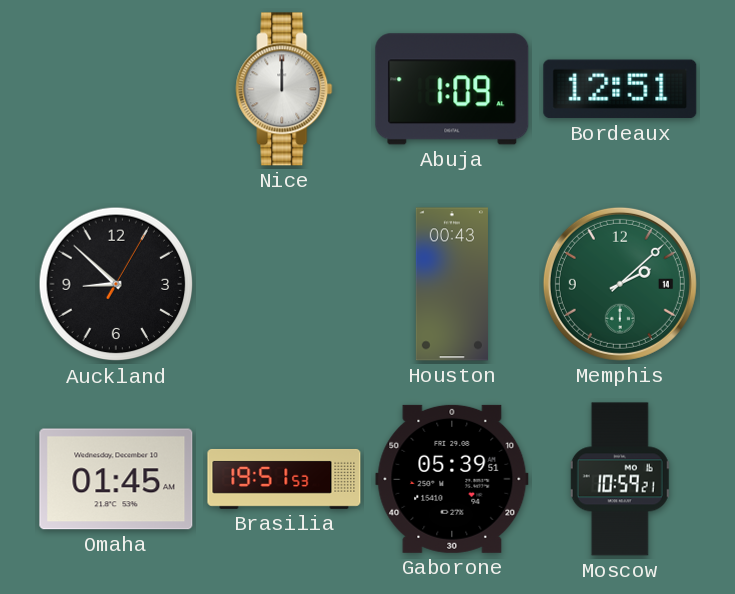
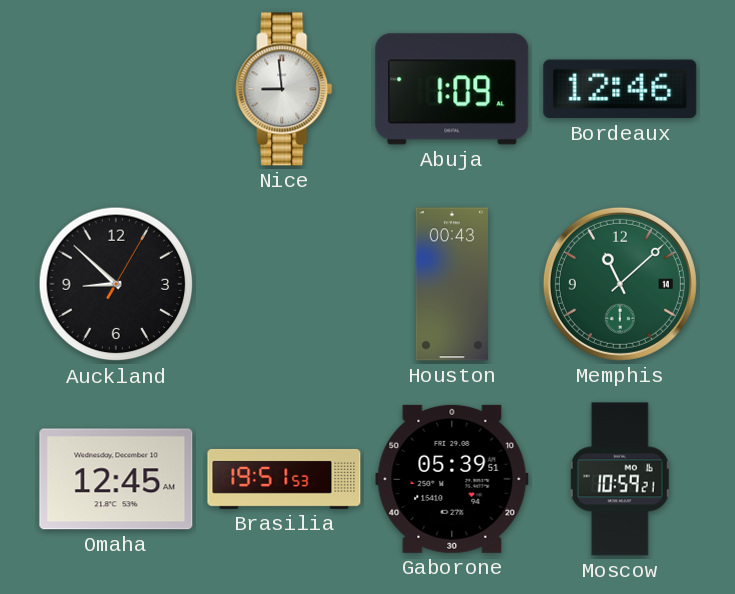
Nice: 12:00 -> 8:59
Bordeaux: 12:51 -> 12:46
Memphis: 2:08 -> 11:08
Omaha: 01:45 -> 12:45
